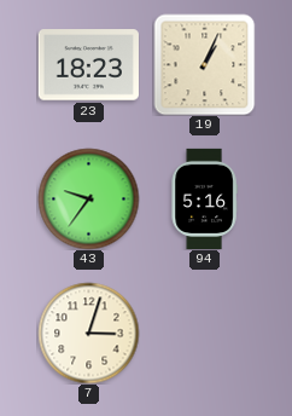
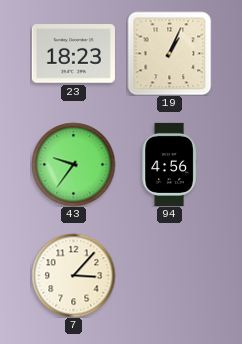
94: 5:16 -> 4:56
7: 3:03 -> 3:07
